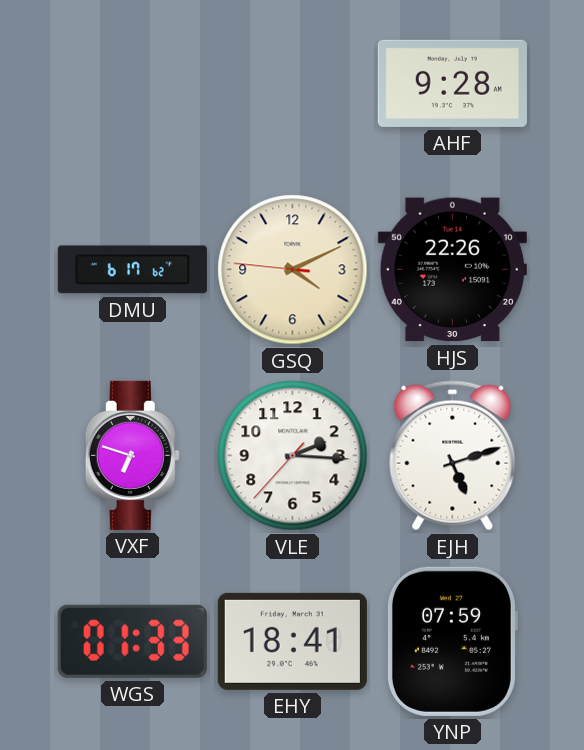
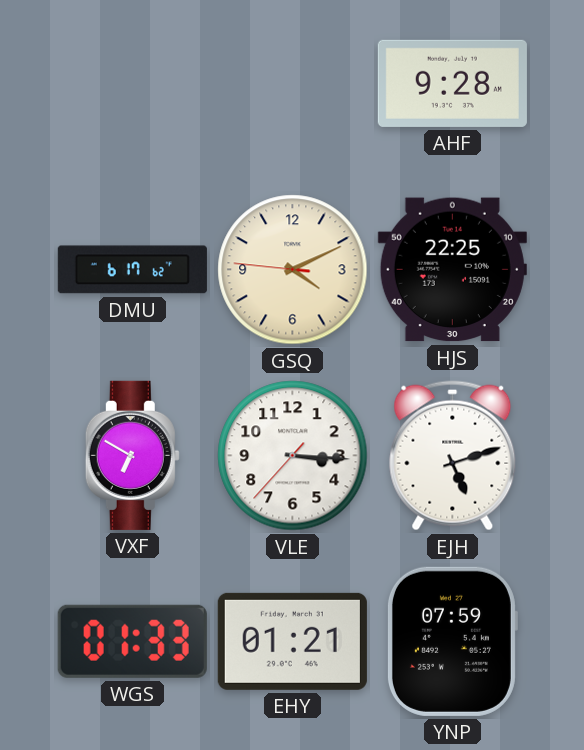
HJS: 22:26 -> 22:25
VXF: 6:48 -> 6:50
VLE: 2:15 -> 3:15
EHY: 18:41 -> 01:21
